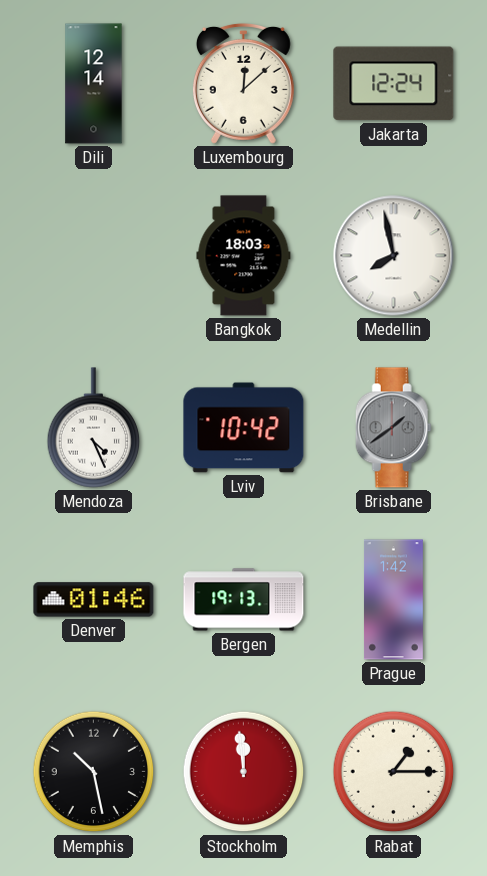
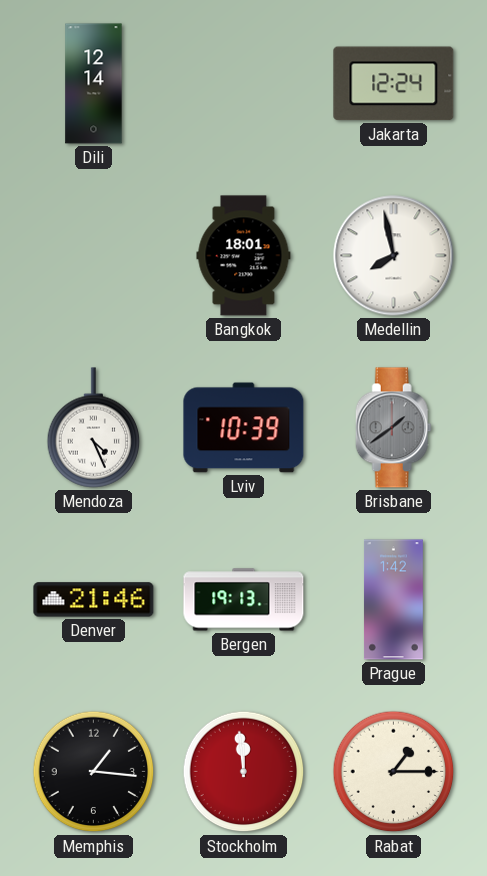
Luxembourg: 12:08 -> none
Bangkok: 18:03 -> 18:01
Lviv: 10:42 -> 10:39
Denver: 01:46 -> 21:46
Memphis: 10:28 -> 1:16
